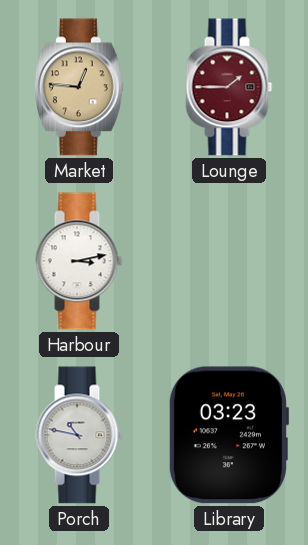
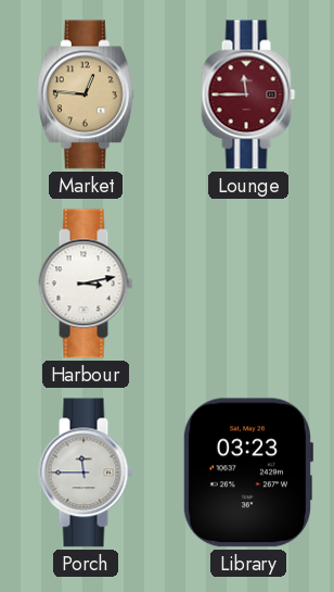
Lounge: 1:45 -> 11:45
Porch: 10:47 -> 11:45
